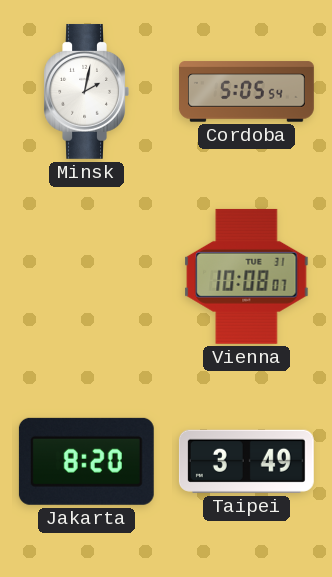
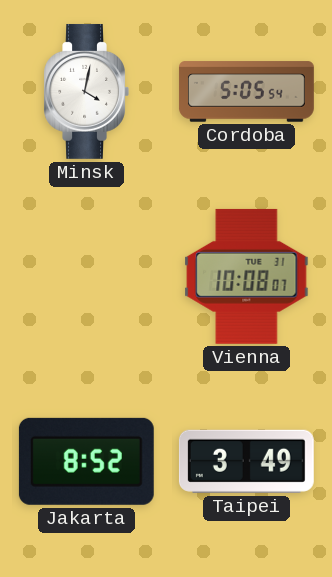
Minsk: 2:02 -> 4:02
Jakarta: 8:20 -> 8:52
